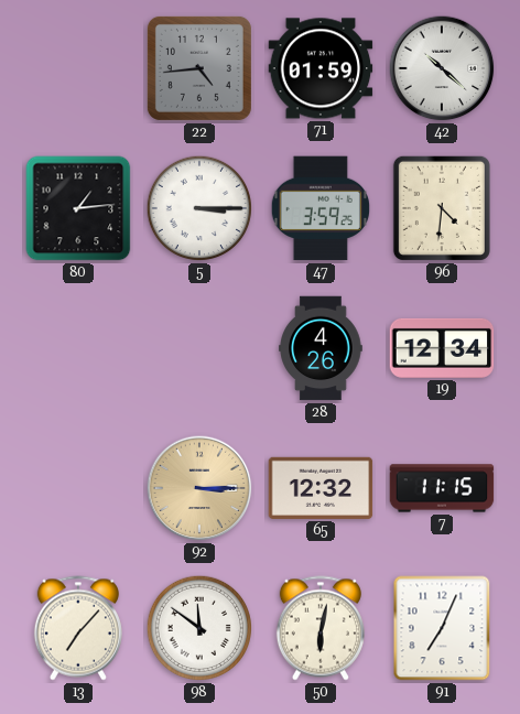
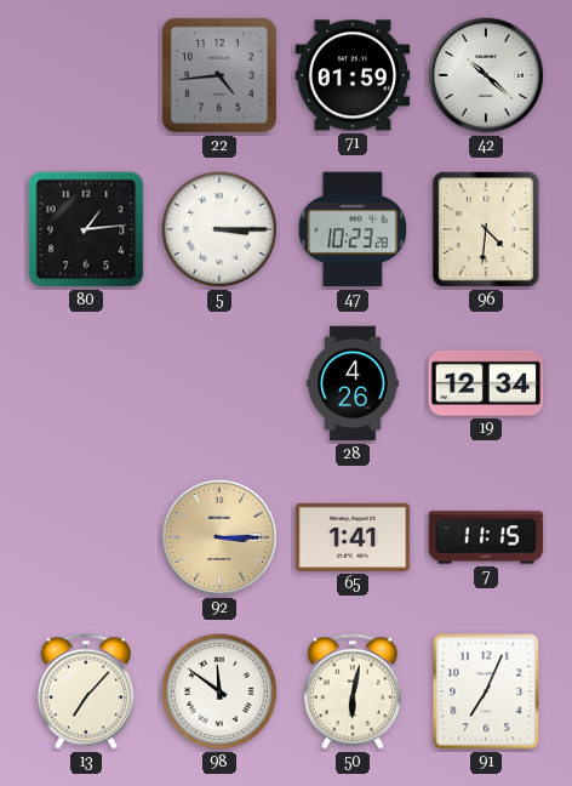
47: 3:59 -> 10:23
65: 12:32 -> 1:41
